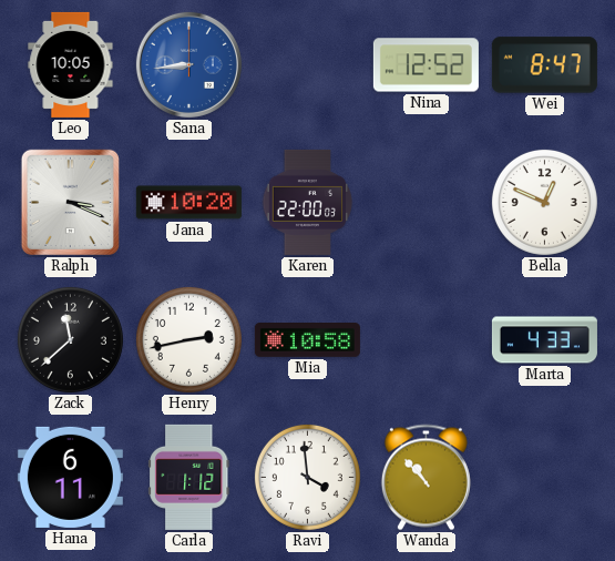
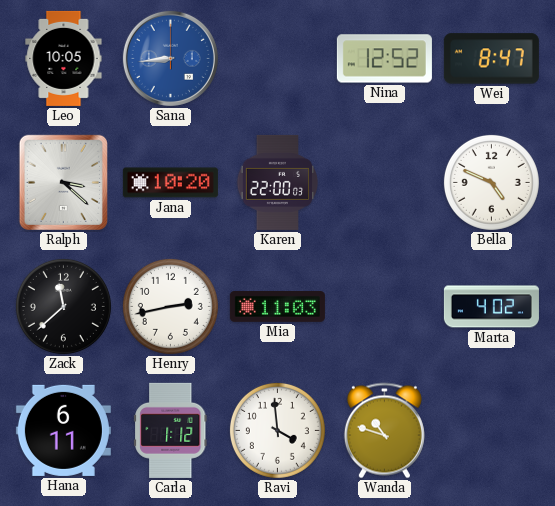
Ralph: 3:19 -> 3:22
Bella: 12:49 -> 4:49
Mia: 10:58 -> 11:03
Marta: 4:33 -> 4:02
Wanda: 10:53 -> 10:48
